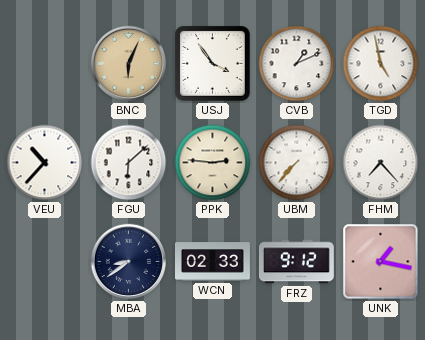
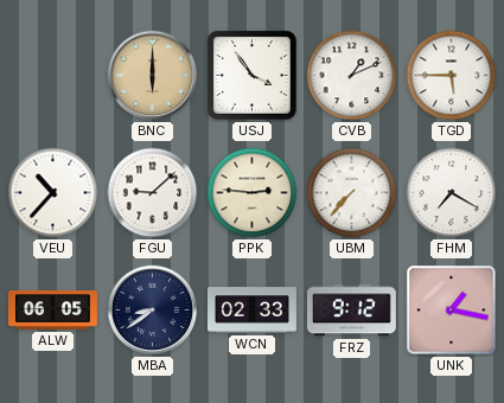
BNC: 6:04 -> 6:00
TGD: 4:58 -> 5:45
FGU: 6:08 -> 9:08
FHM: 7:23 -> 7:20
ALW: none -> 06:05
